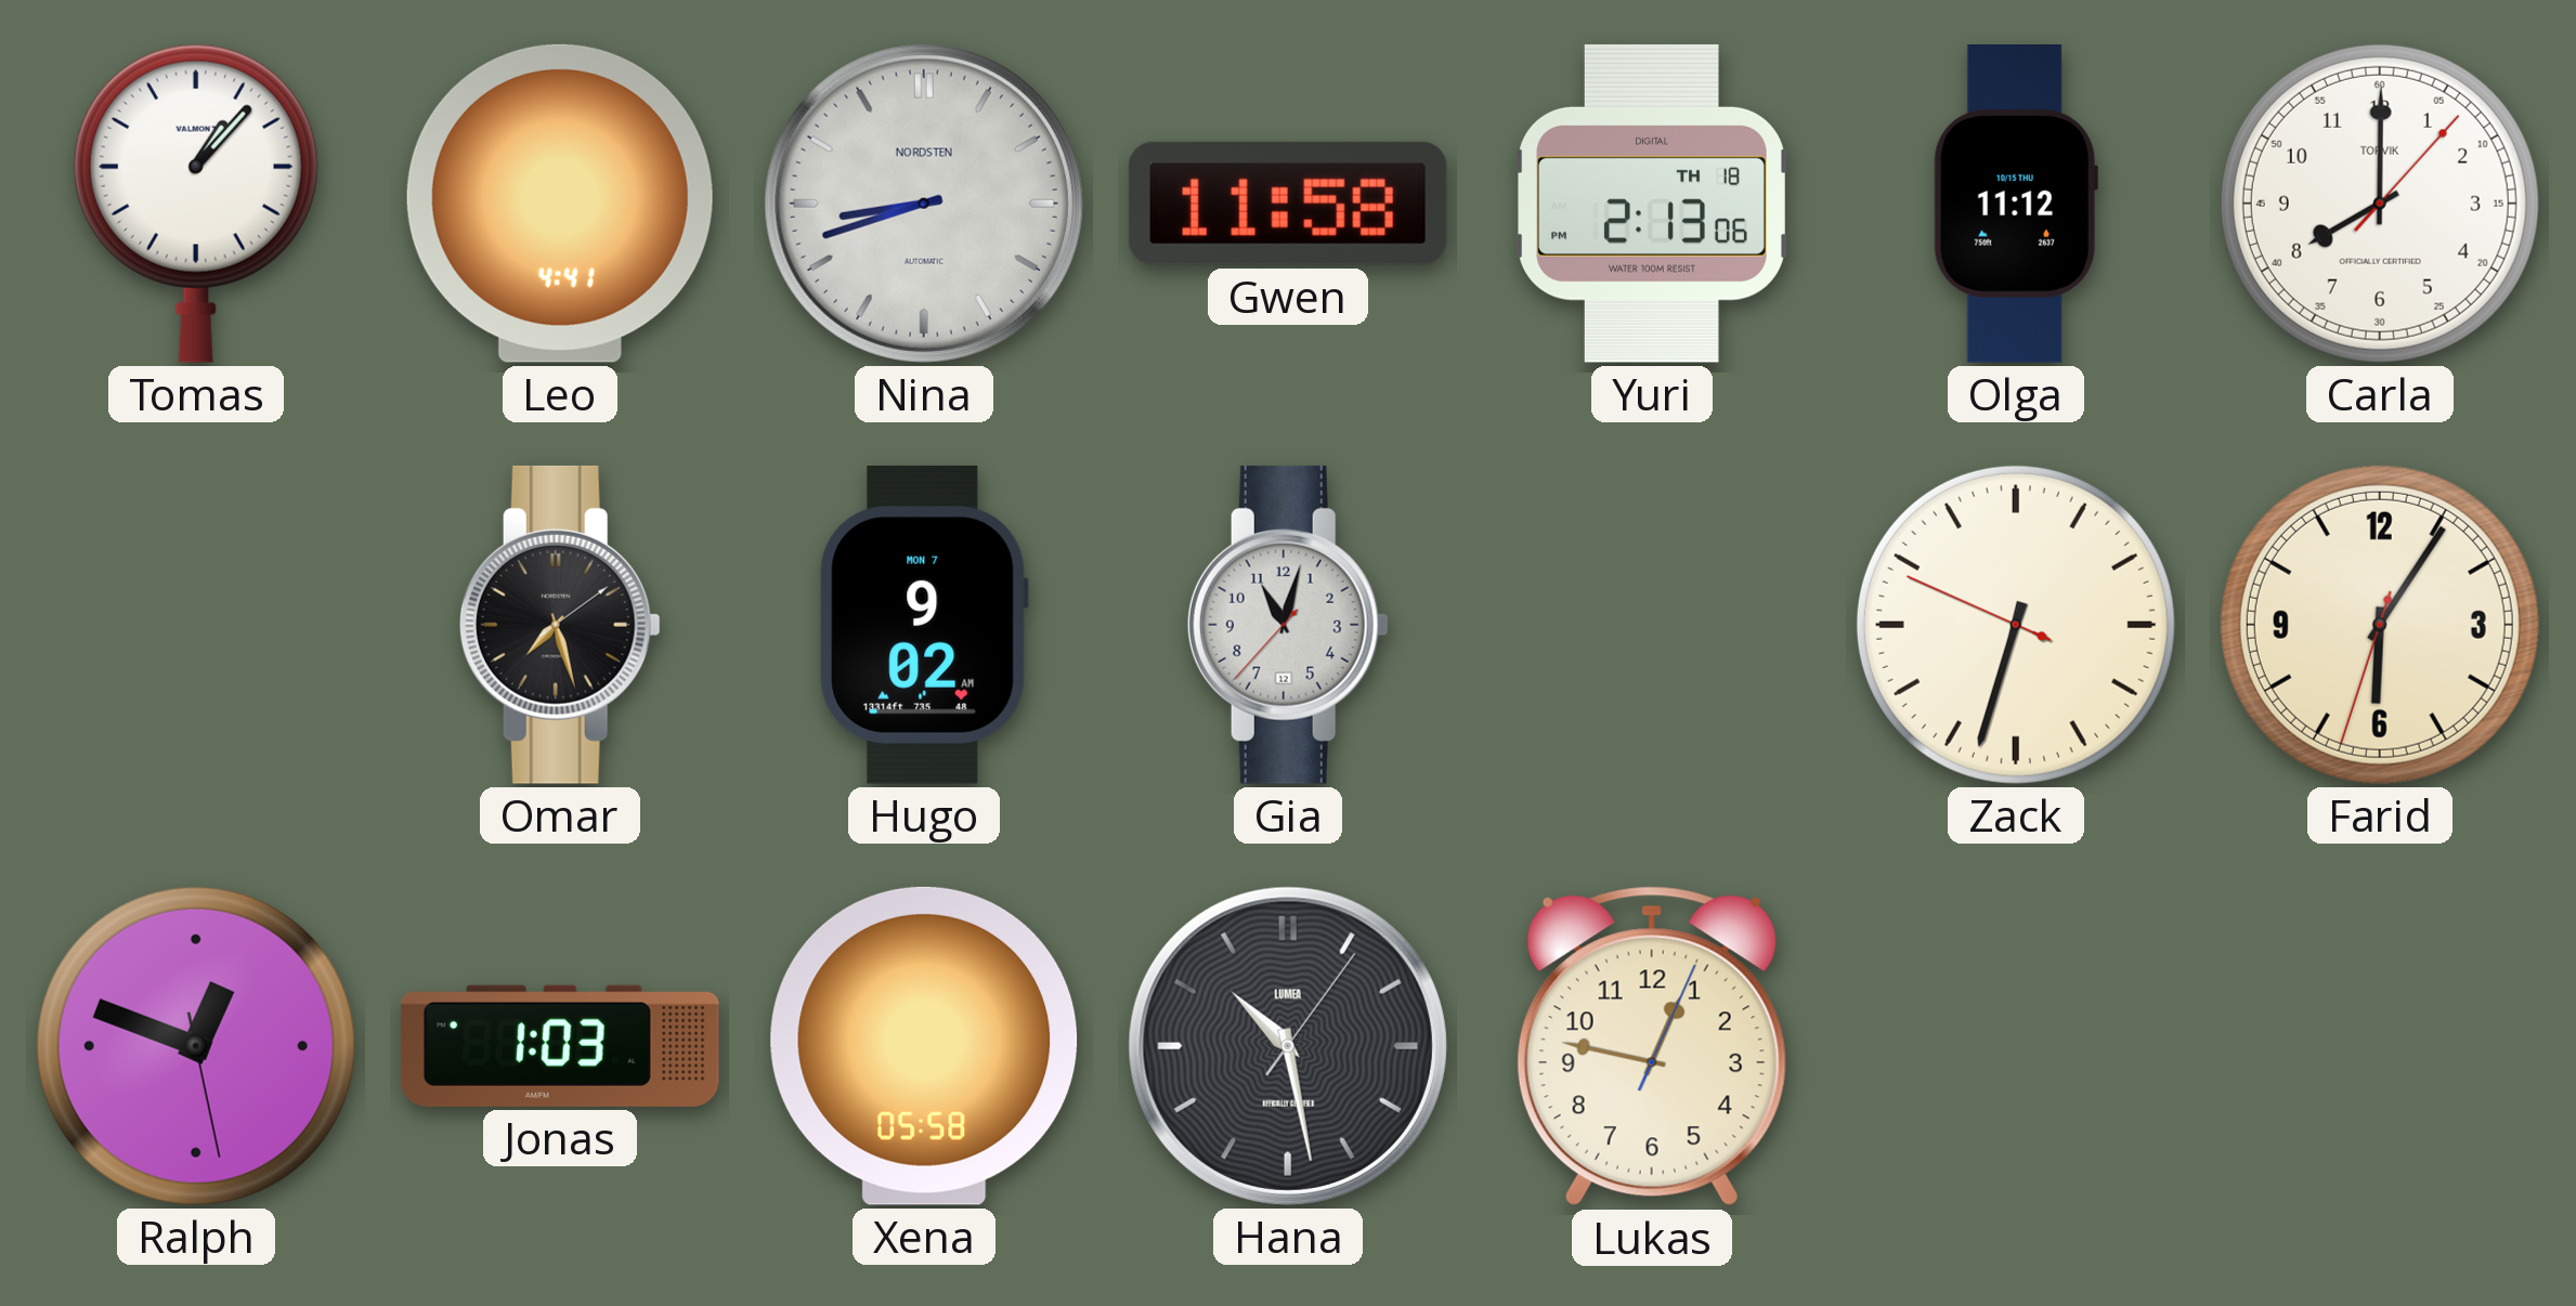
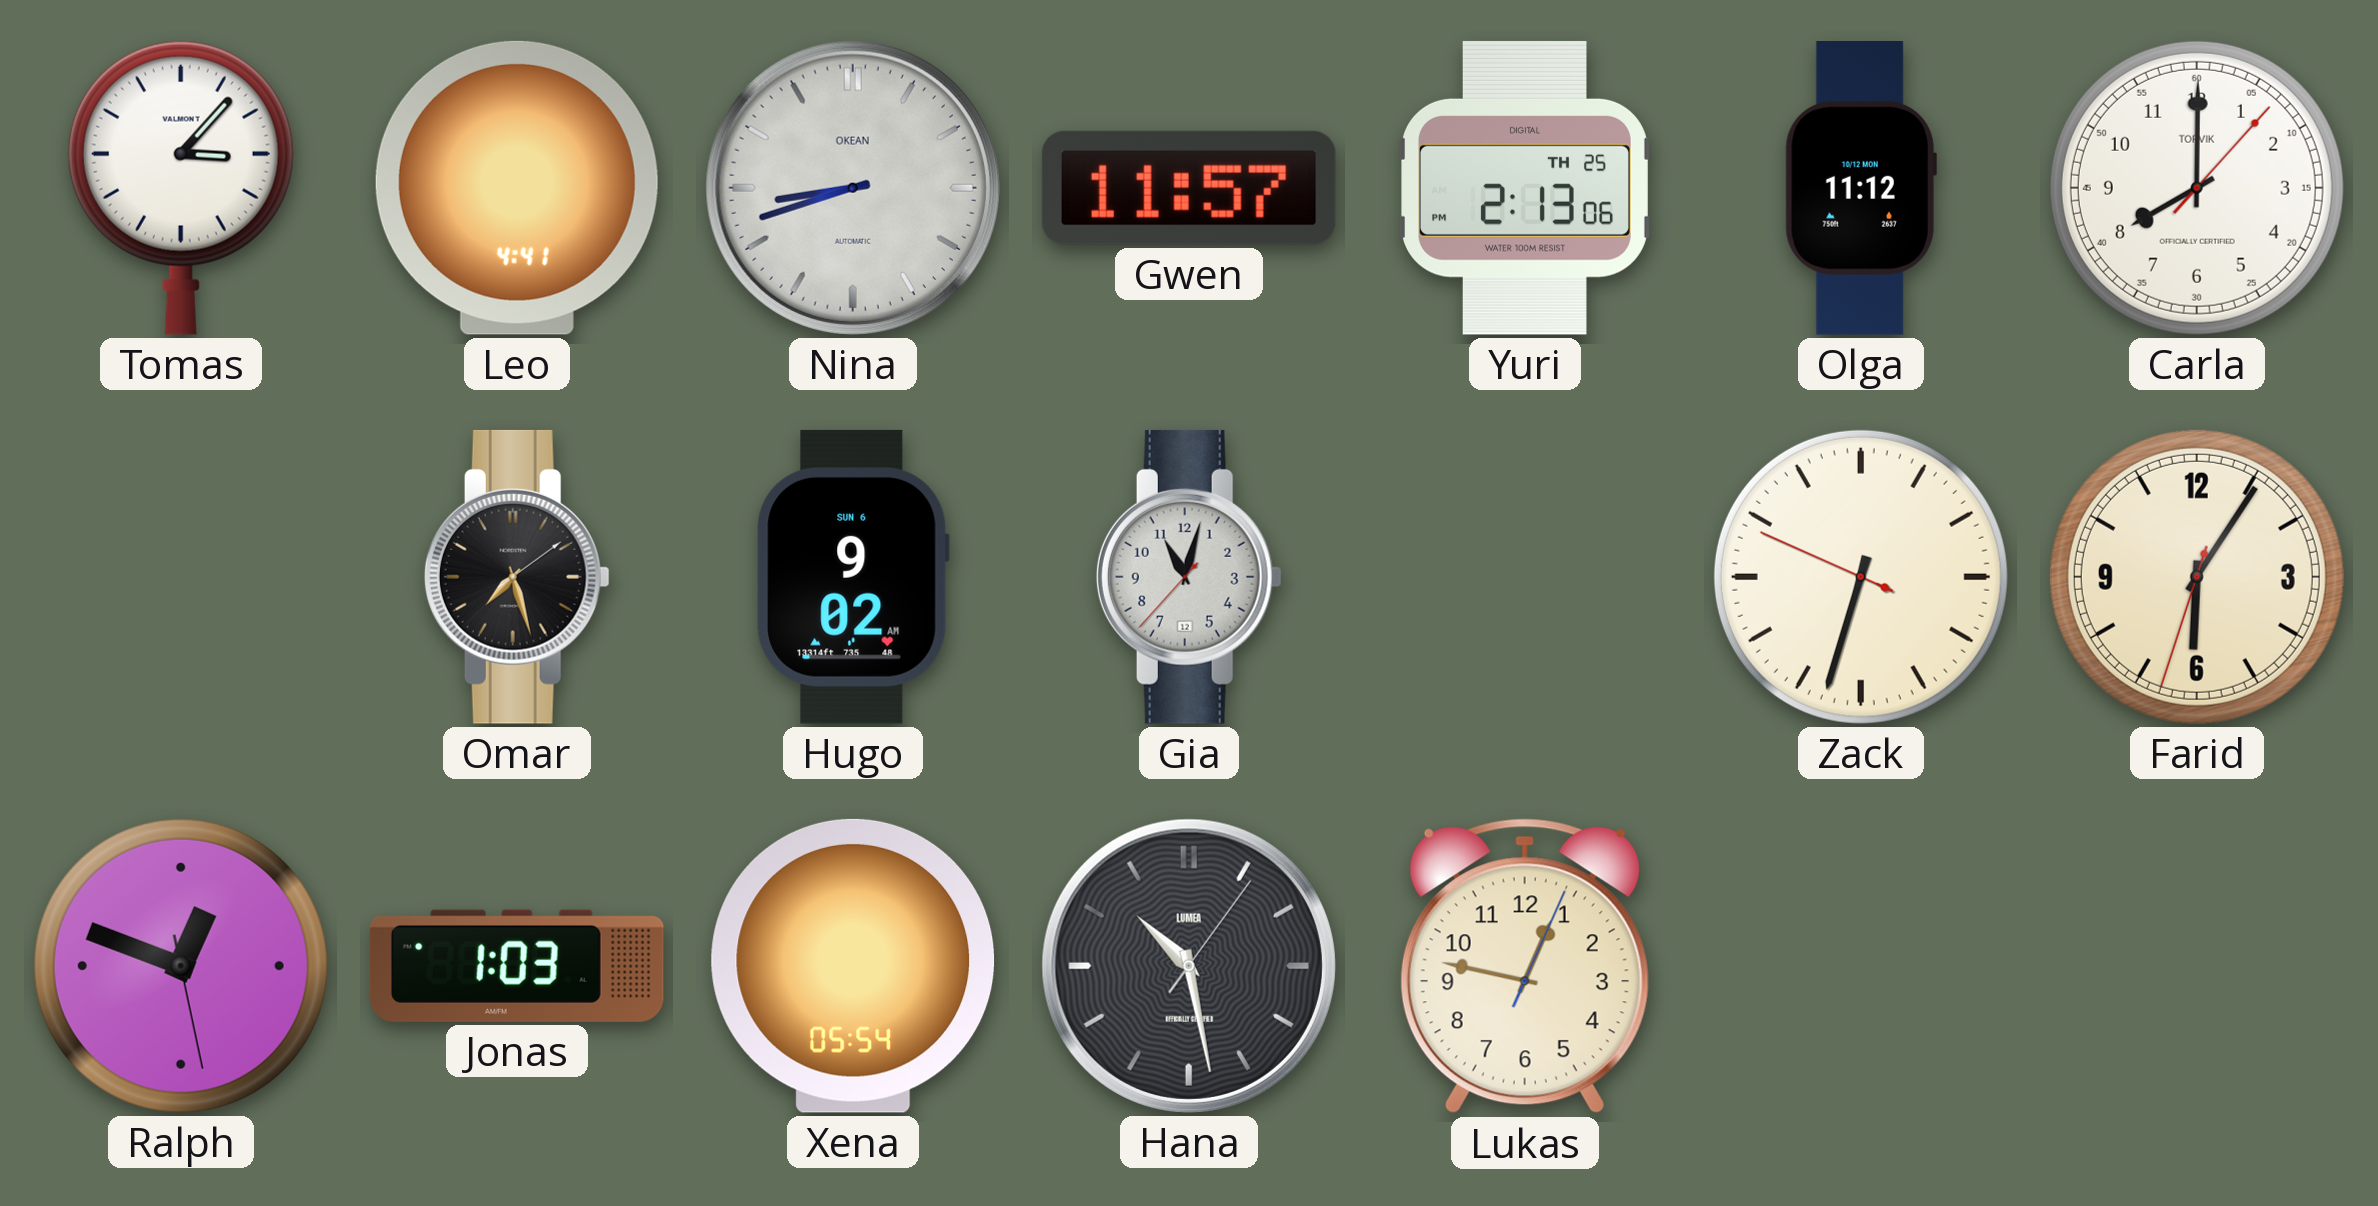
Tomas: 1:07 -> 3:07
Nina brand: NORDSTEN -> OKEAN
Gwen: 11:58 -> 11:57
Yuri date: TH 18 -> TH 25
Olga date: 10/15 THU -> 10/12 MON
Hugo date: MON 7 -> SUN 6
Xena: 05:58 -> 05:54
